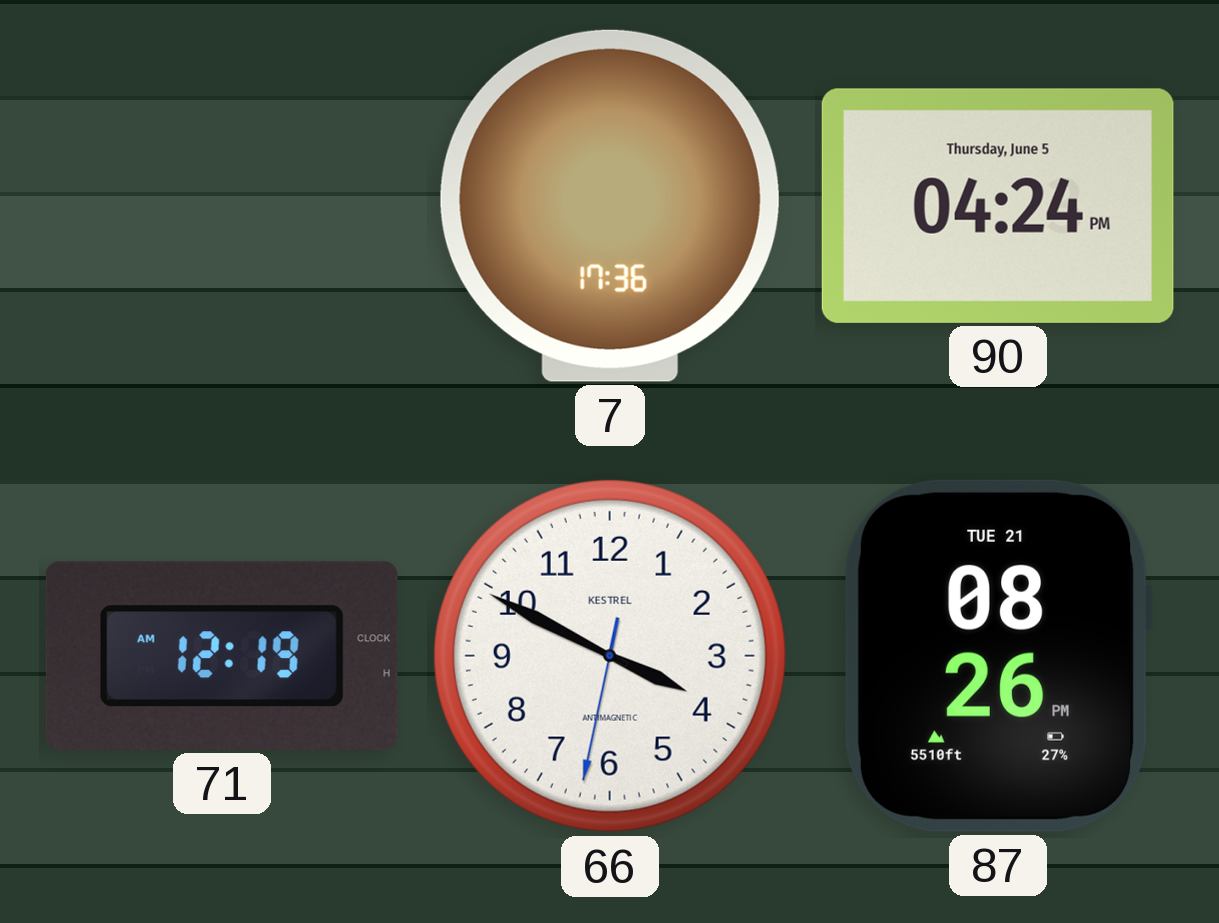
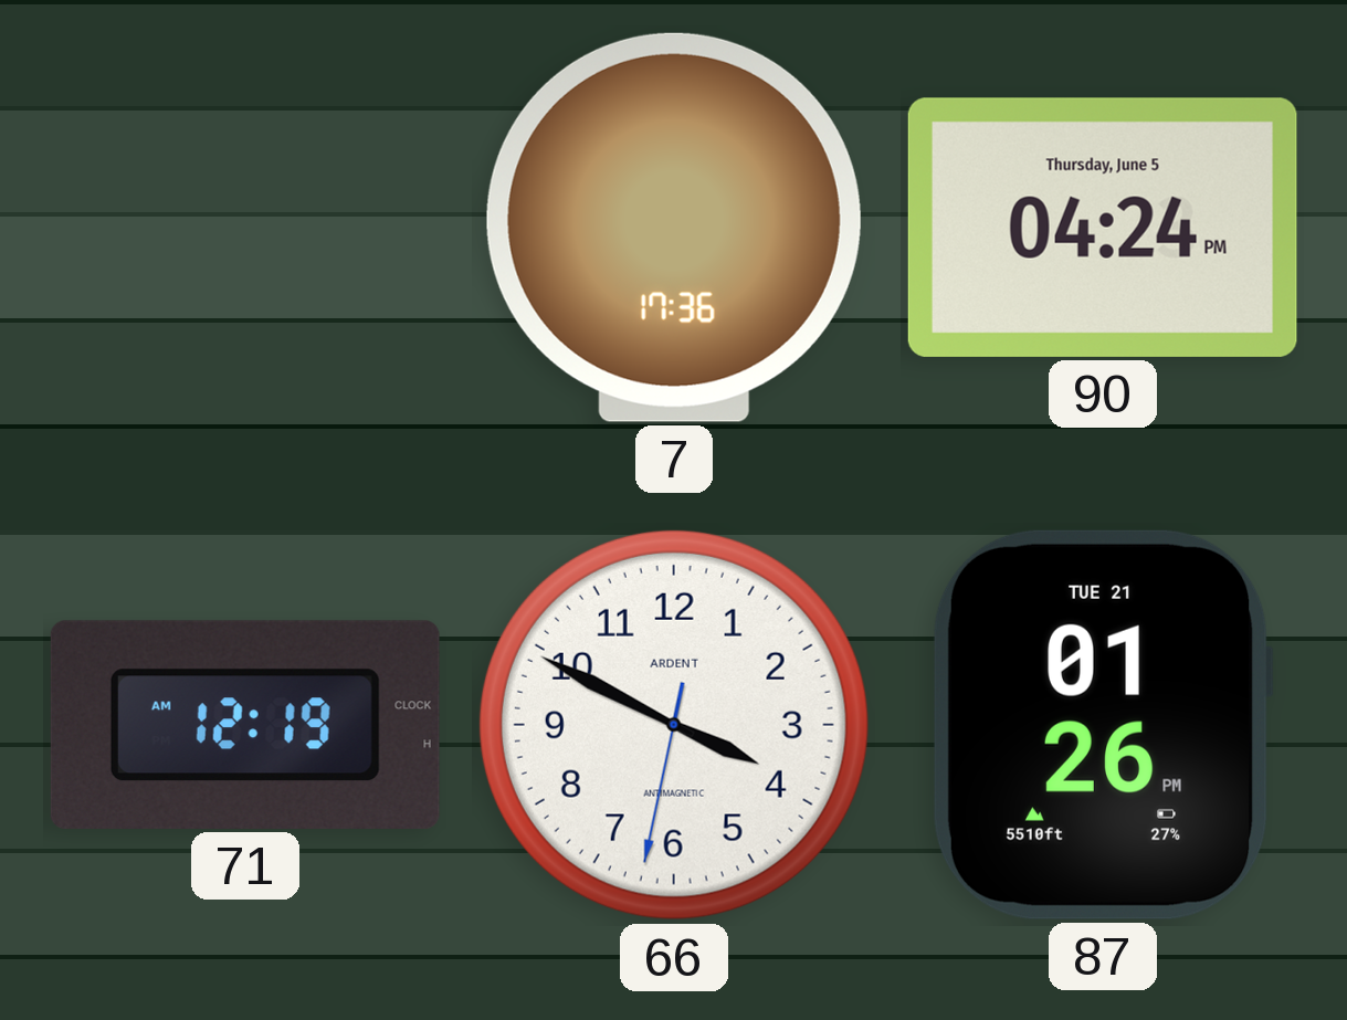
66 brand: KESTREL -> ARDENT
87: 08:26 -> 01:26
